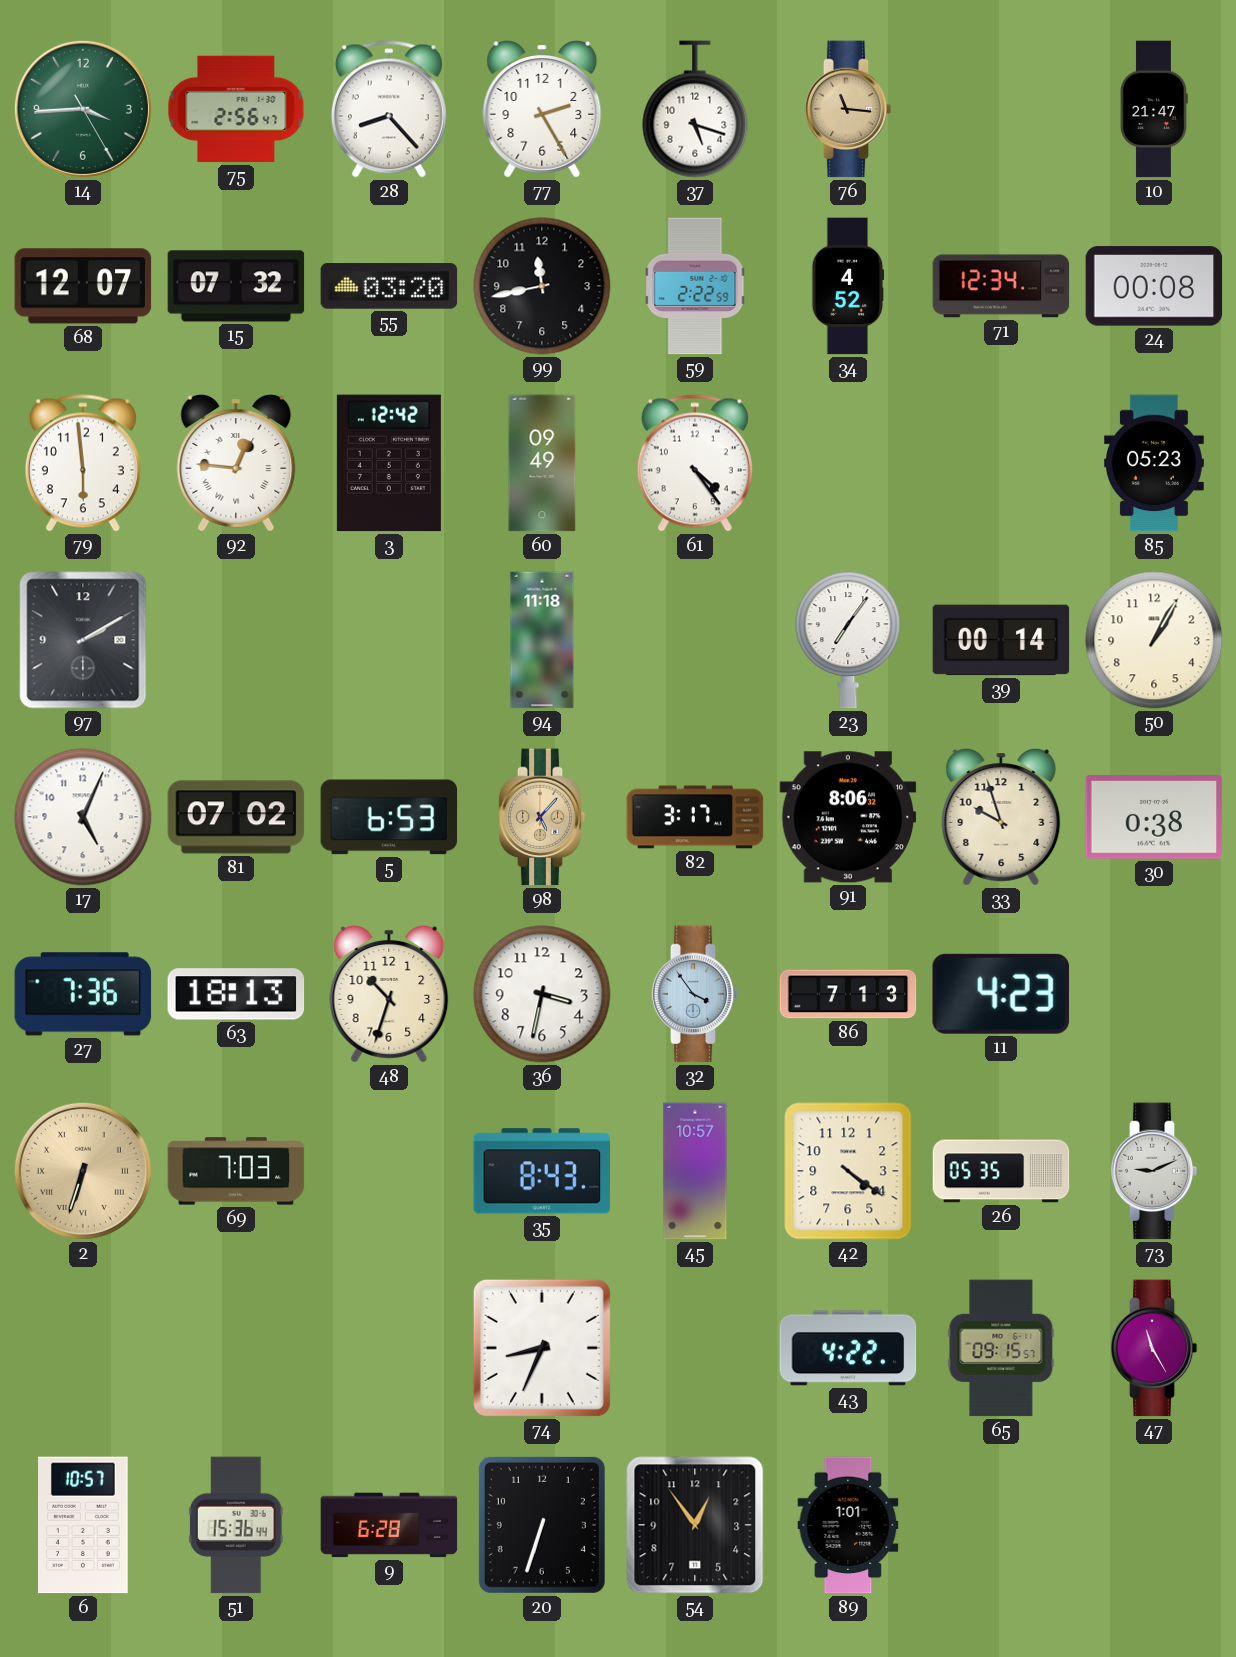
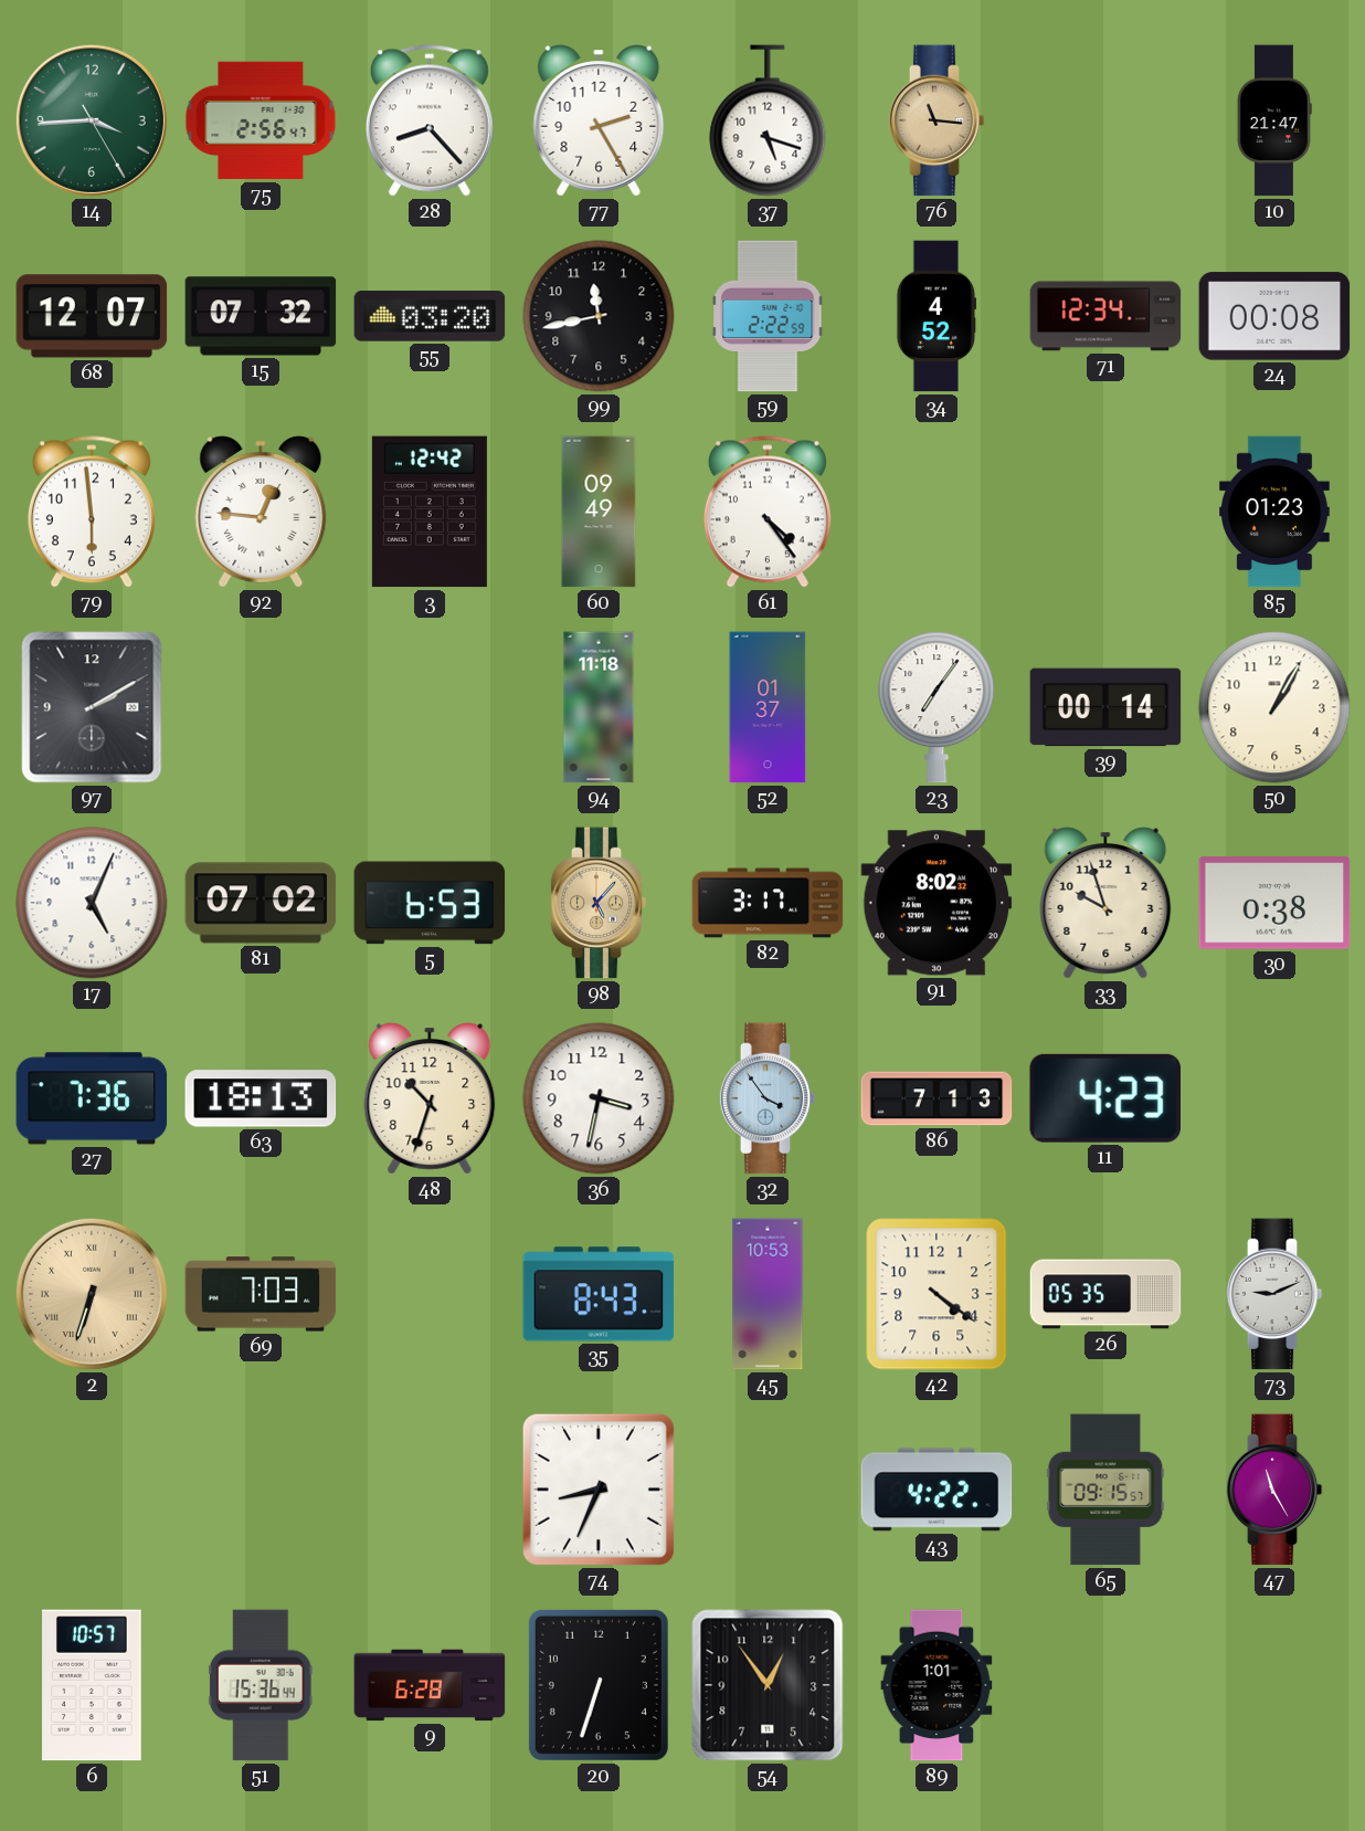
85: 05:23 -> 01:23
52: none -> 01:37
91: 8:06 -> 8:02
45: 10:57 -> 10:53
